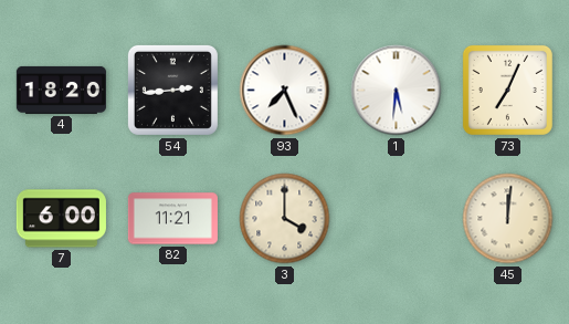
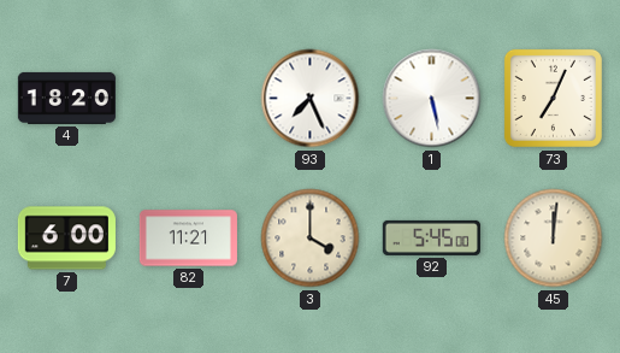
54: 2:44 -> none
1: 5:31 -> 5:28
92: none -> 5:45
